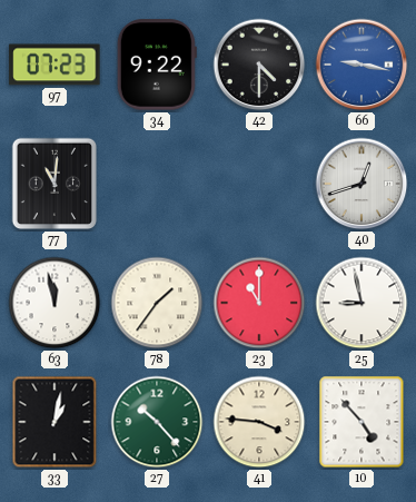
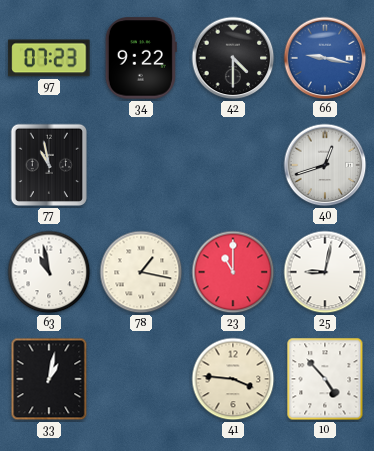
77: 11:01 -> 10:58
63: 11:58 -> 10:58
78: 1:36 -> 1:17
25: 8:58 -> 9:02
27: 10:23 -> none
